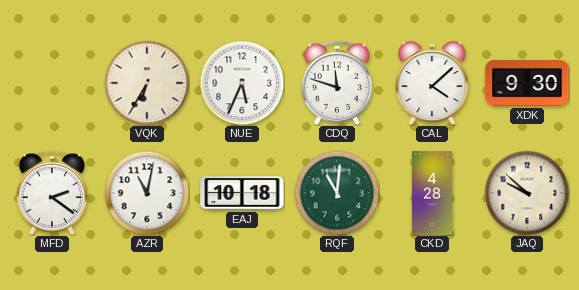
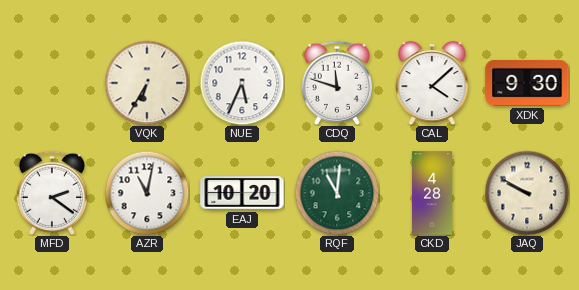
EAJ: 10:18 -> 10:20
JAQ: 9:52 -> 9:50
